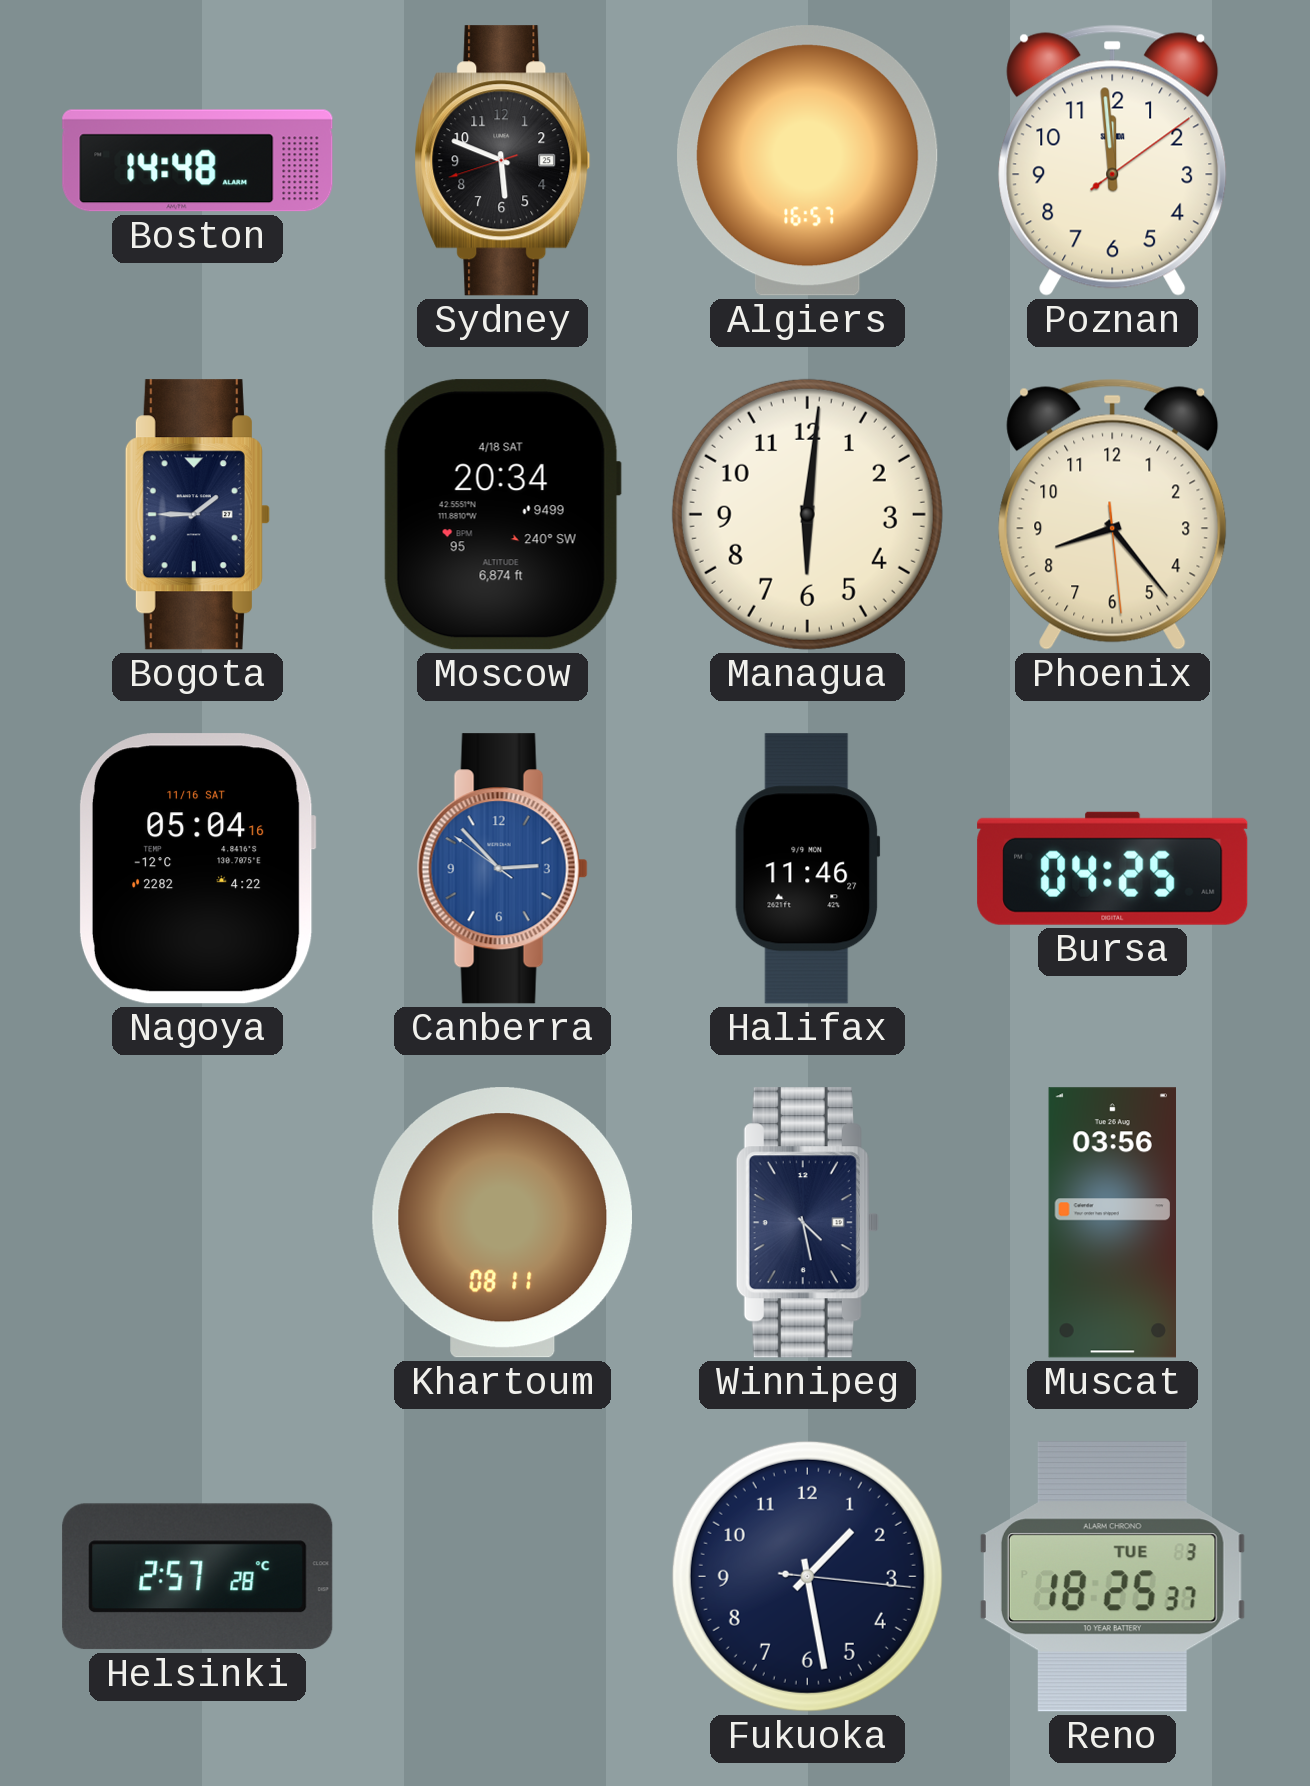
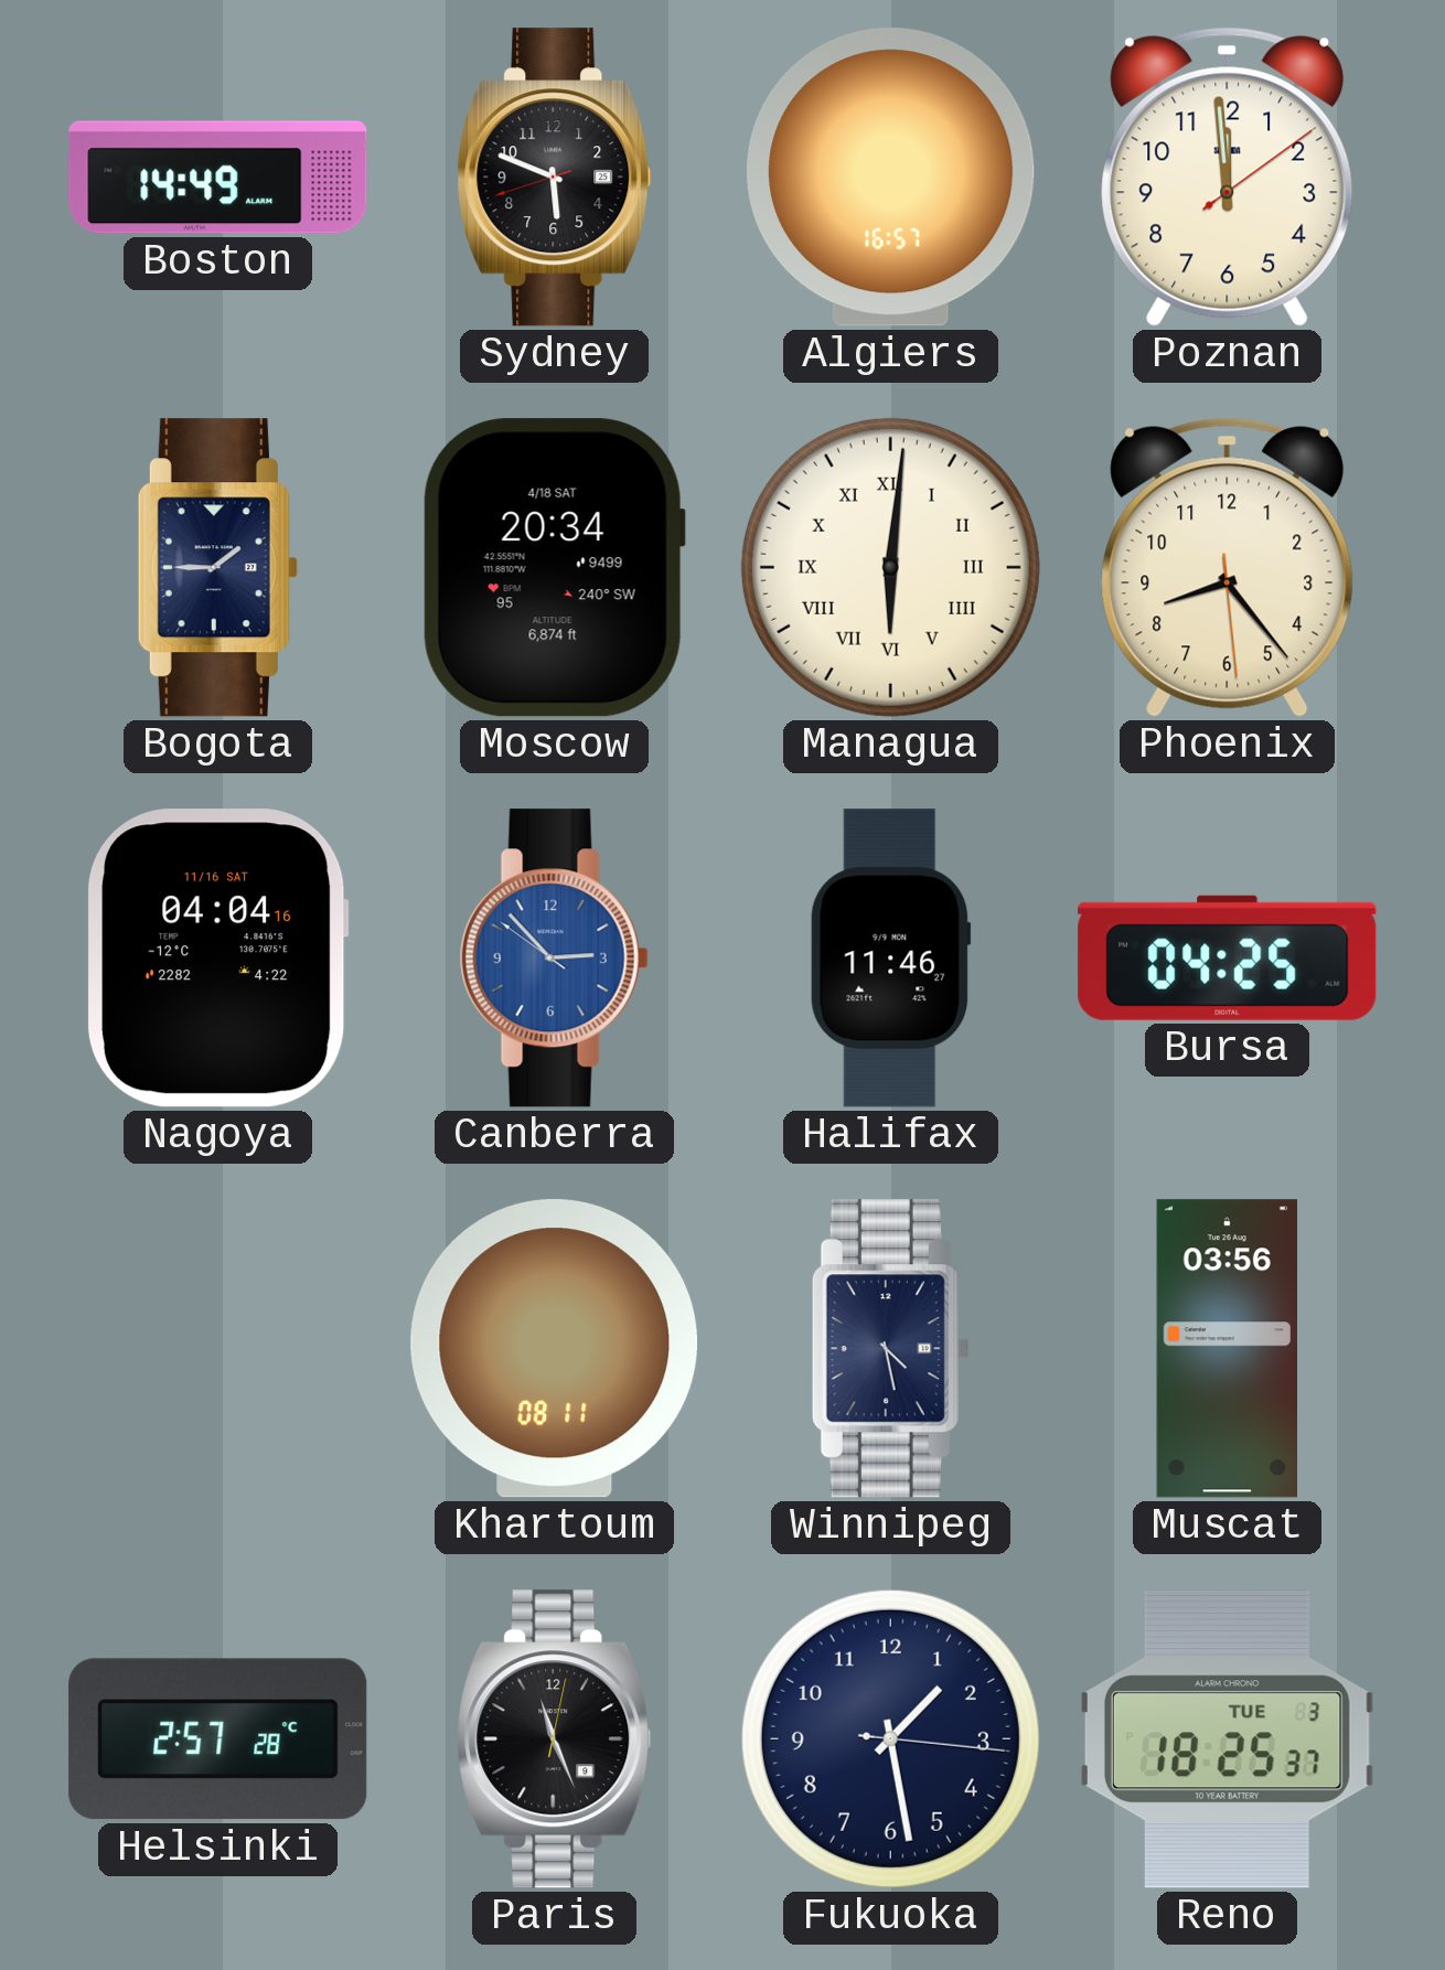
Boston: 14:48 -> 14:49
Managua numerals: Arabic -> Roman
Nagoya: 05:04 -> 04:04
Paris: none -> 11:26
